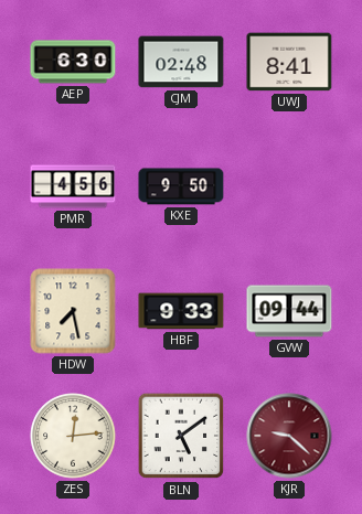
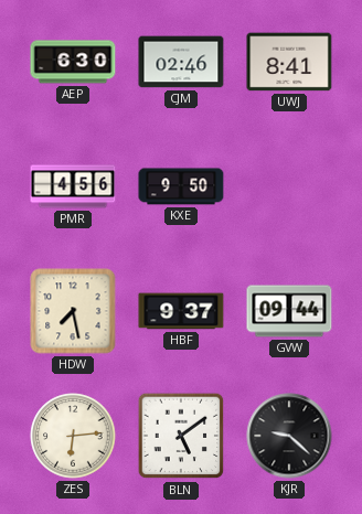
CJM: 02:48 -> 02:46
HBF: 9:33 -> 9:37
ZES: 12:14 -> 6:14
KJR dial: burgundy -> black
